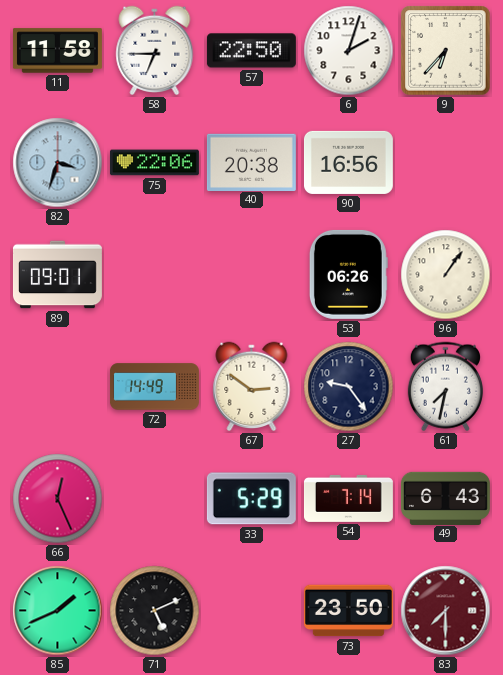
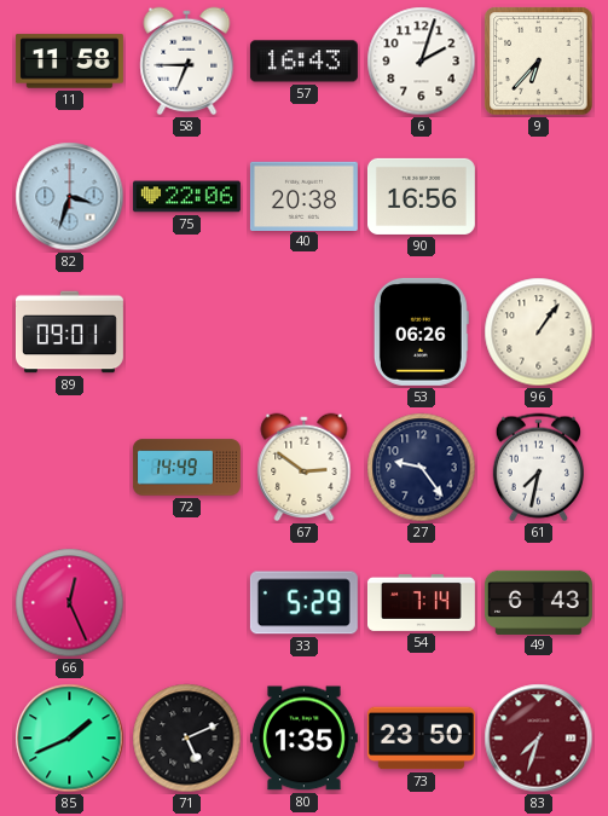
57: 22:50 -> 16:43
80: none -> 1:35
83: 7:30 -> 7:33
